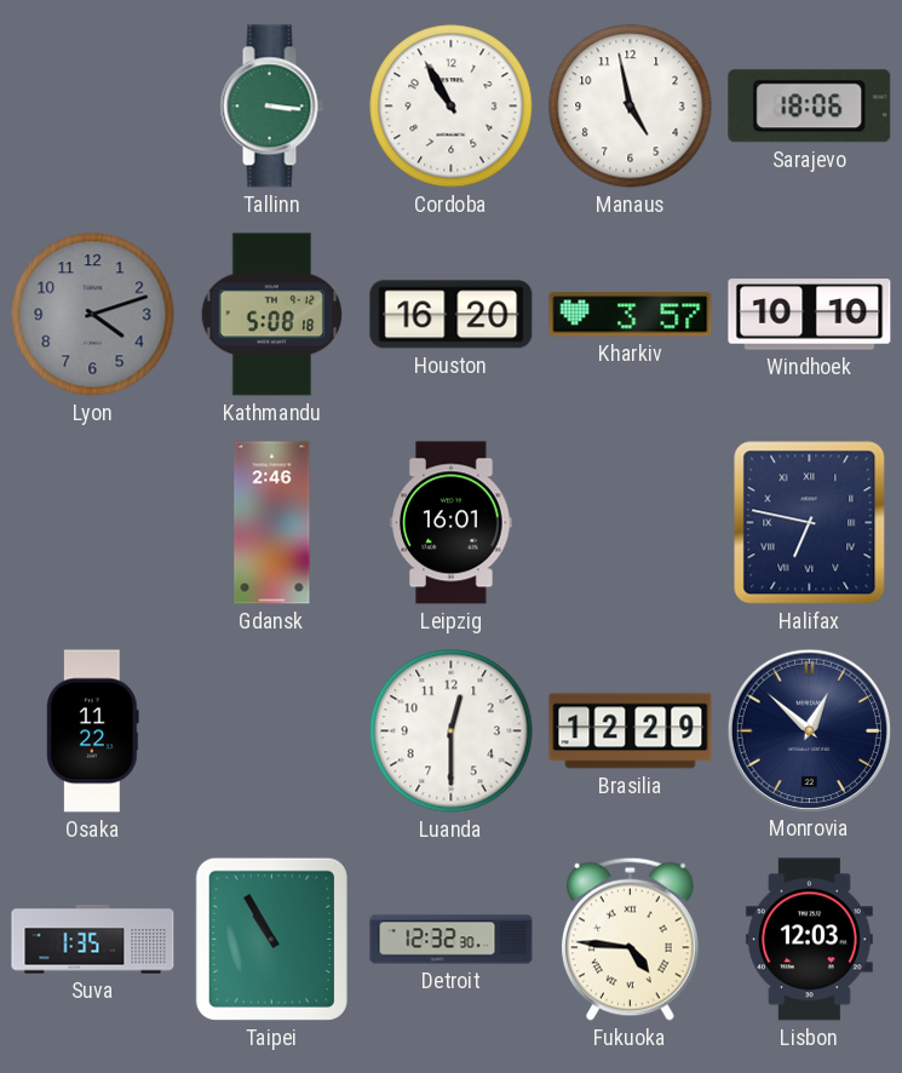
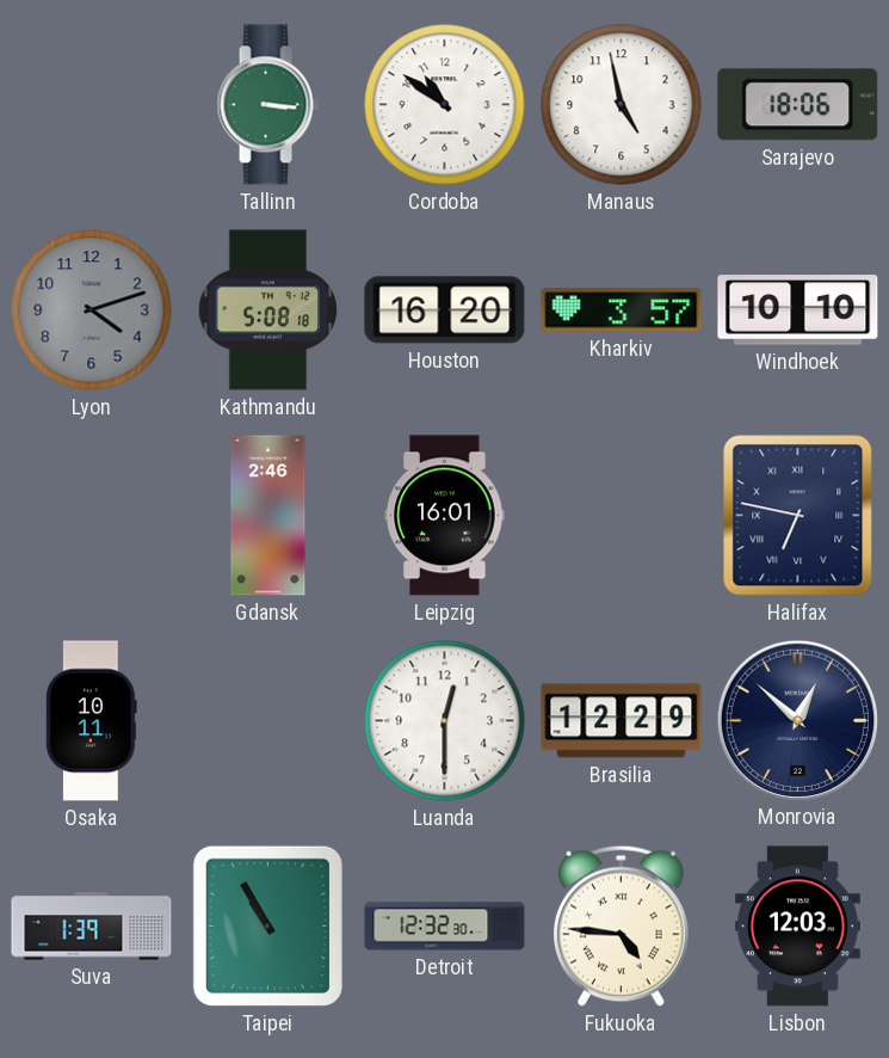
Cordoba: 10:55 -> 10:51
Osaka: 11:22 -> 10:11
Suva: 1:35 -> 1:39
